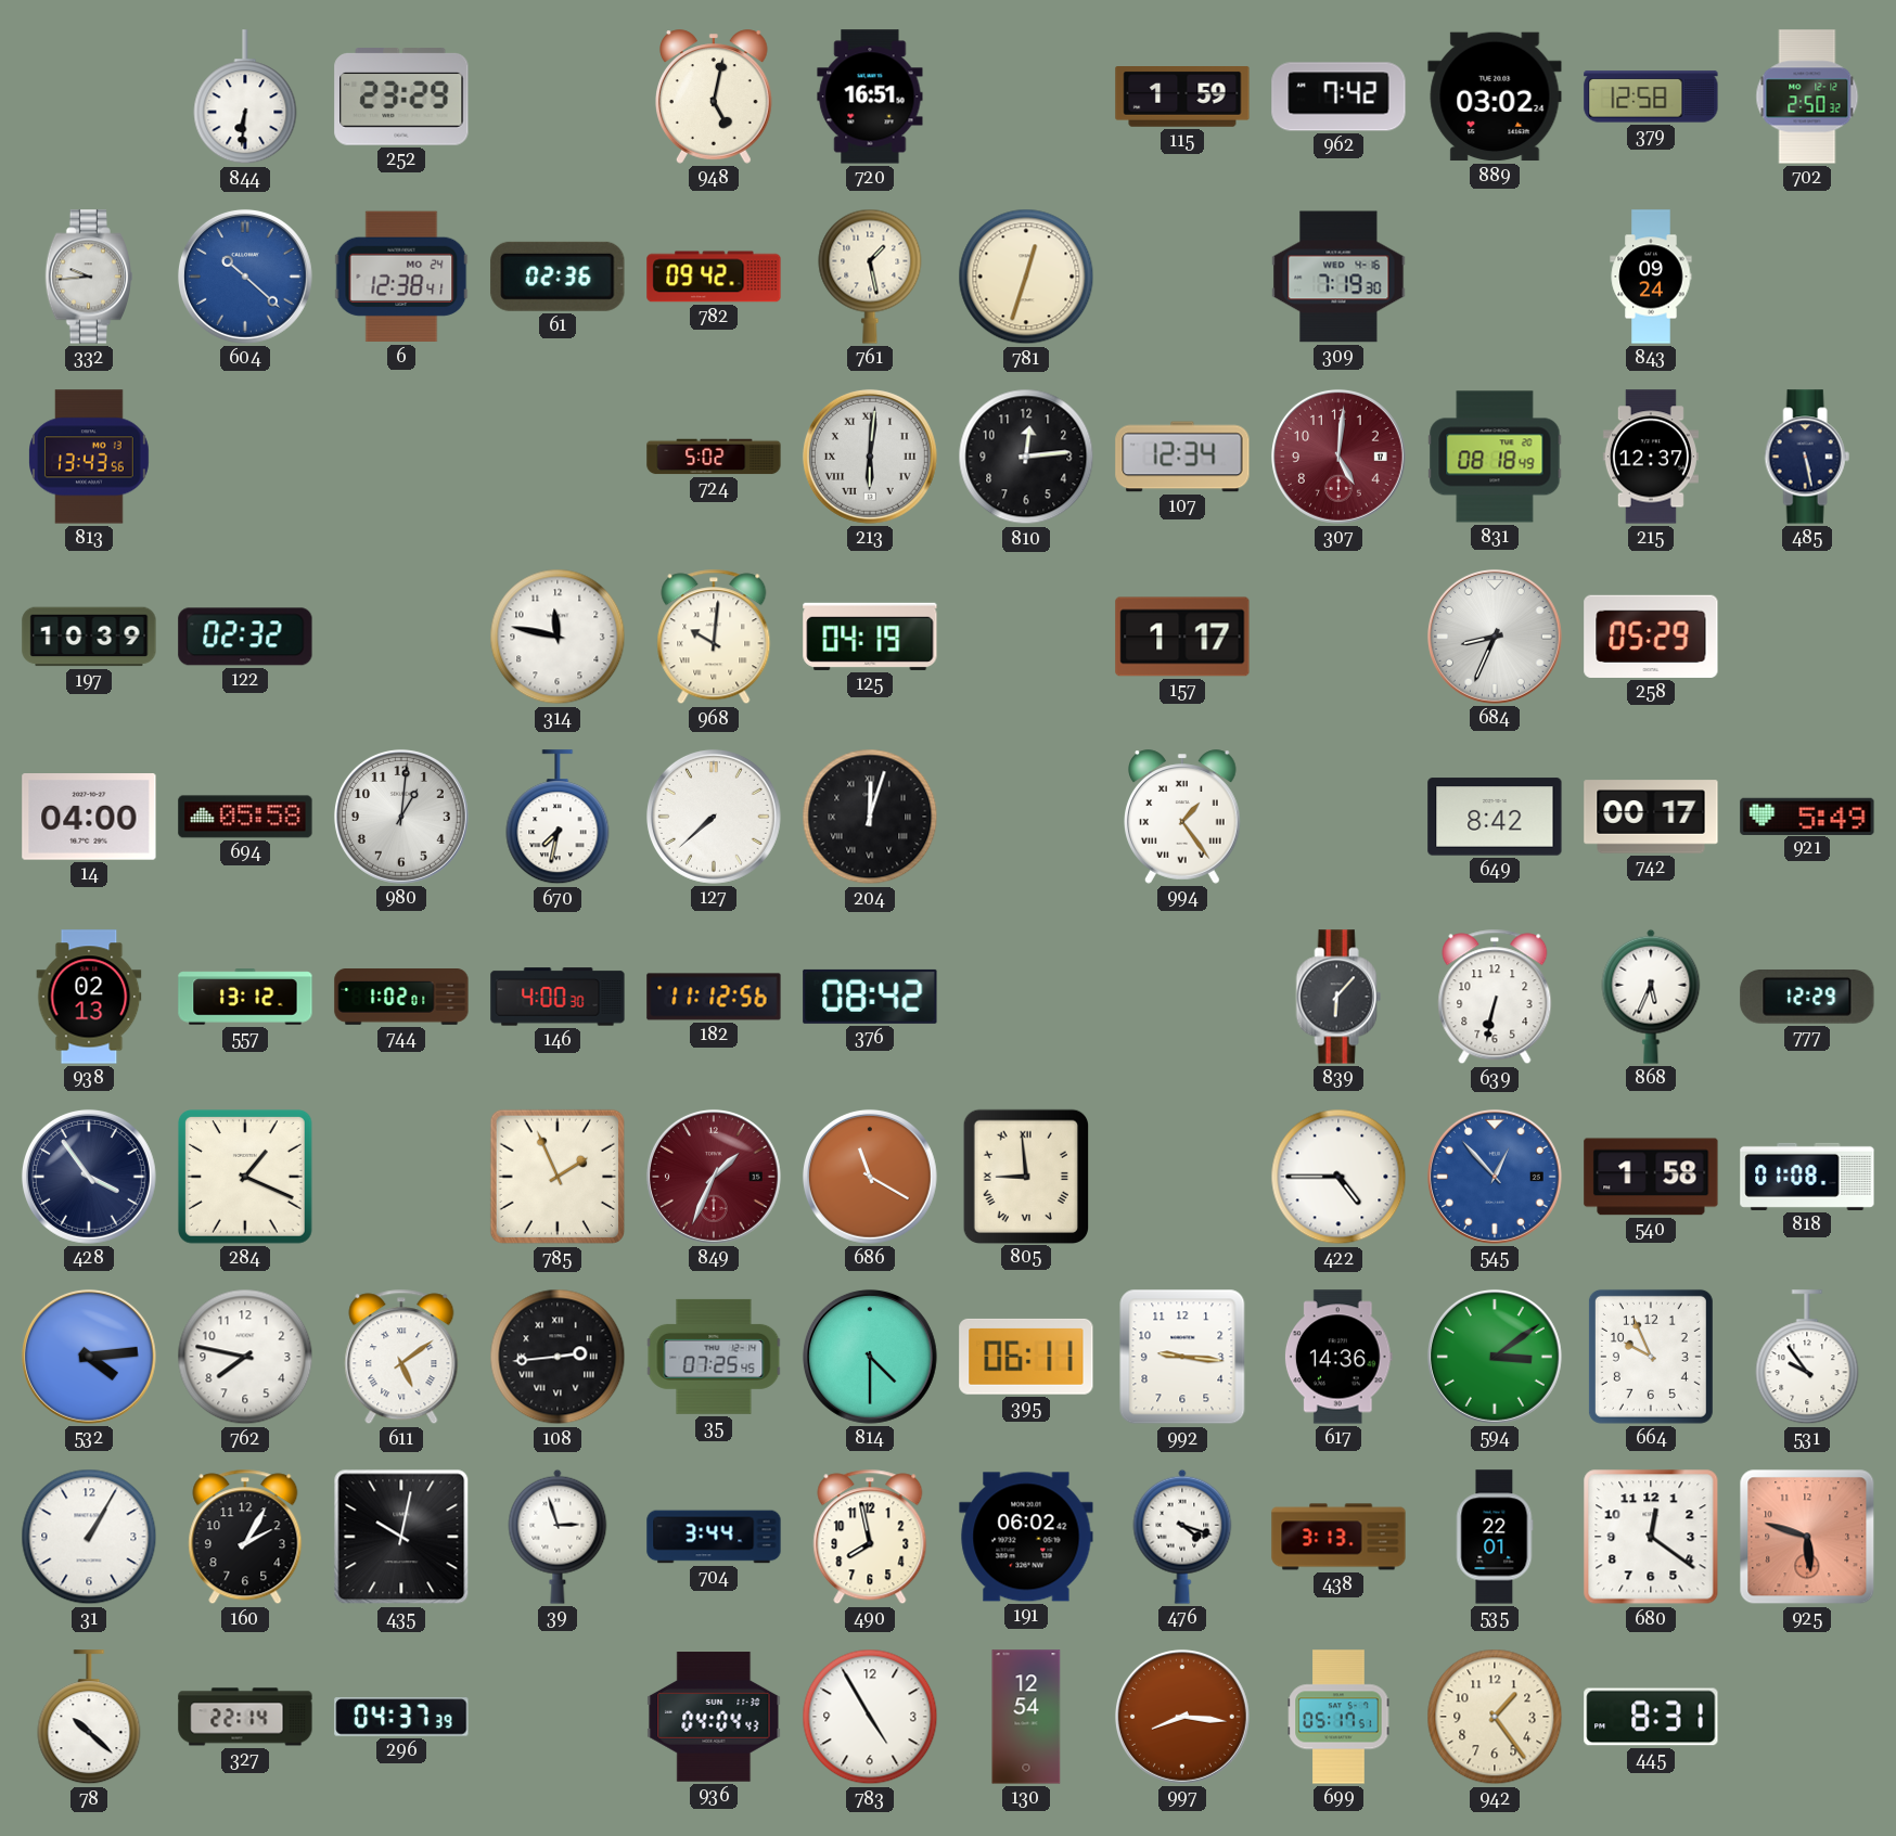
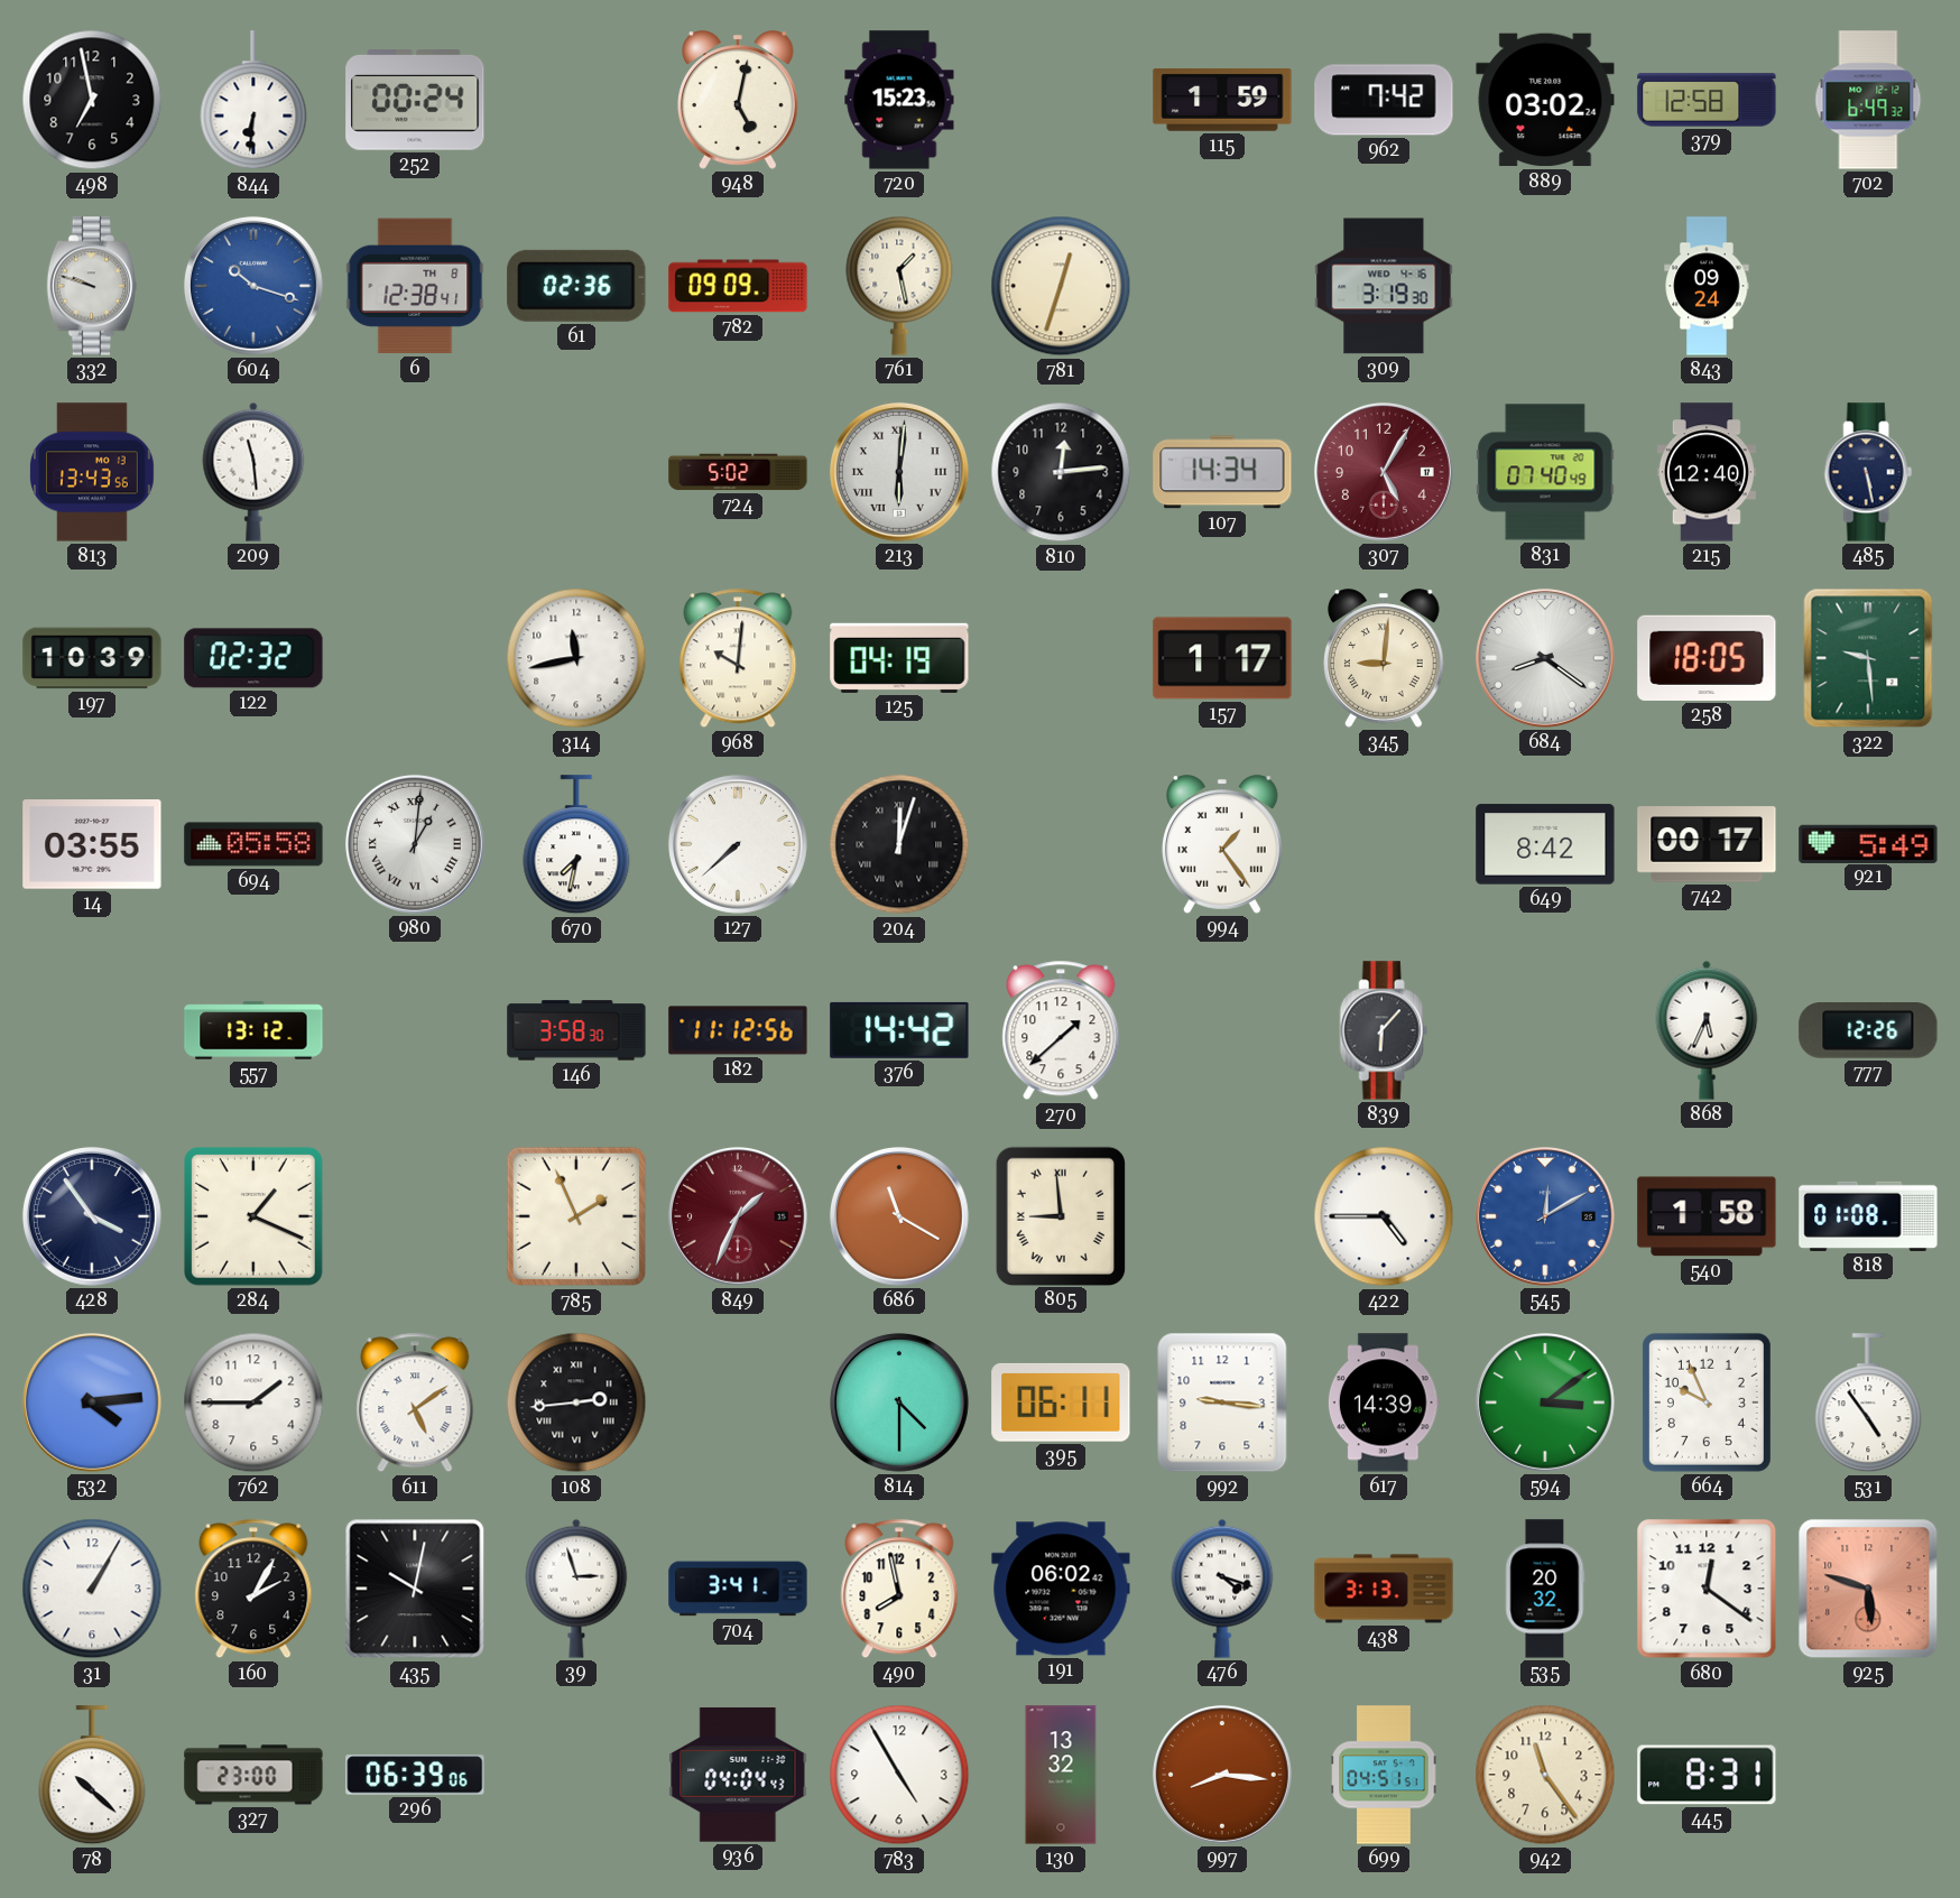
498: none -> 6:58
252: 23:29 -> 00:24
720: 16:51 -> 15:23
702: 2:50 -> 6:49
332: 9:44 -> 9:48
604: 10:22 -> 10:18
6 date: MO 24 -> TH 8
782: 09:42 -> 09:09
309: 7:19 -> 3:19
209: none -> 11:29
107: 12:34 -> 14:34
307: 5:01 -> 5:05
831: 08:18 -> 07:40
215: 12:37 -> 12:40
314: 11:47 -> 11:43
345: none -> 9:01
684: 8:34 -> 8:21
258: 05:29 -> 18:05
322: none -> 9:29
14: 04:00 -> 03:55
980 numerals: Arabic -> Roman
938: 02:13 -> none
744: 1:02 -> none
146: 4:00 -> 3:58
376: 08:42 -> 14:42
270: none -> 1:38
639: 6:32 -> none
777: 12:29 -> 12:26
545: 12:53 -> 12:10
762: 7:47 -> 1:45
35: 07:25 -> none
617: 14:36 -> 14:39
531: 9:54 -> 4:54
704: 3:44 -> 3:41
535: 22:01 -> 20:32
327: 22:14 -> 23:00
296: 04:37 -> 06:39
130: 12:54 -> 13:32
699: 05:17 -> 04:51
942: 1:24 -> 11:24
